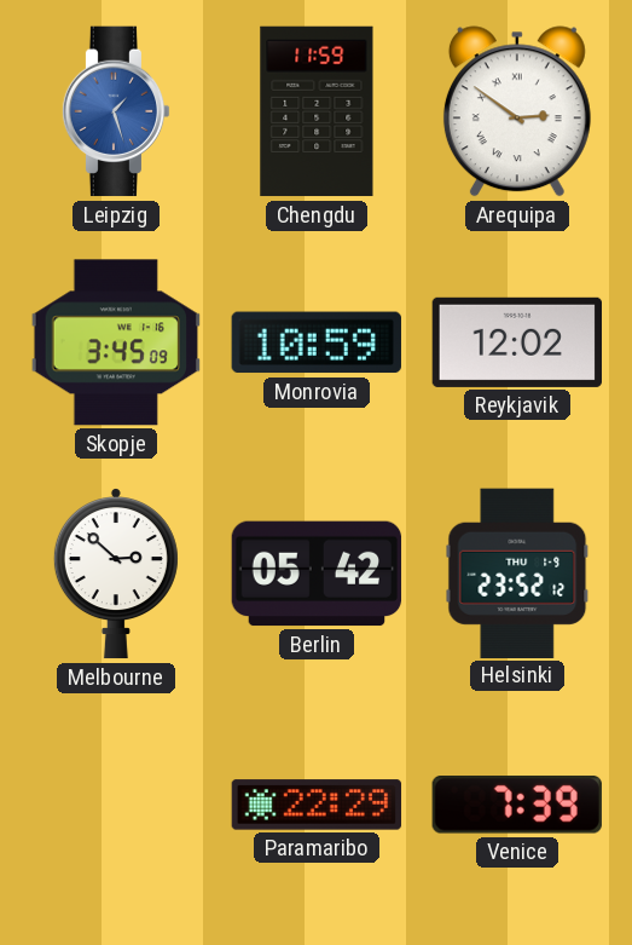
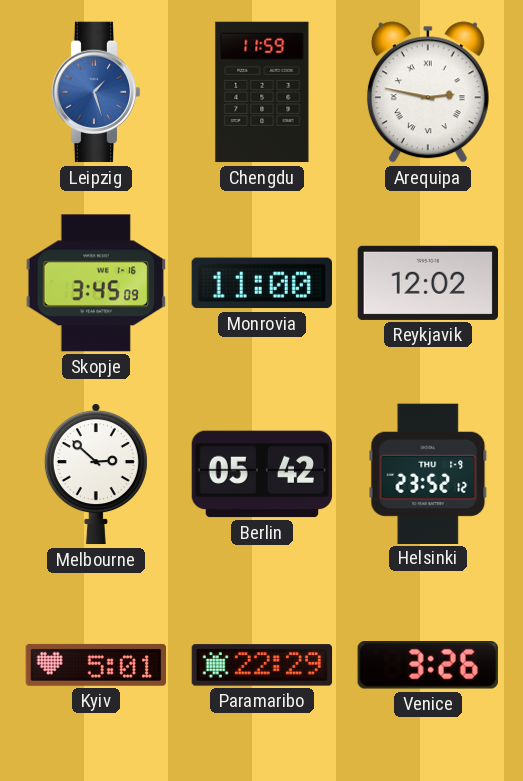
Arequipa: 2:51 -> 2:47
Monrovia: 10:59 -> 11:00
Kyiv: none -> 5:01
Venice: 7:39 -> 3:26
